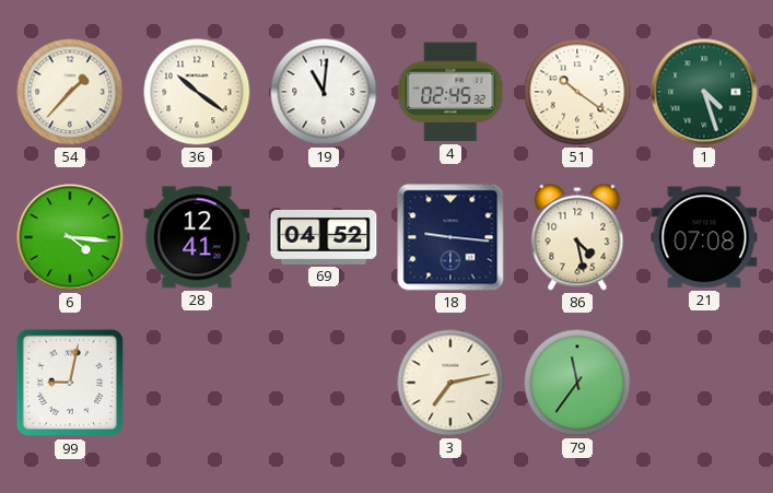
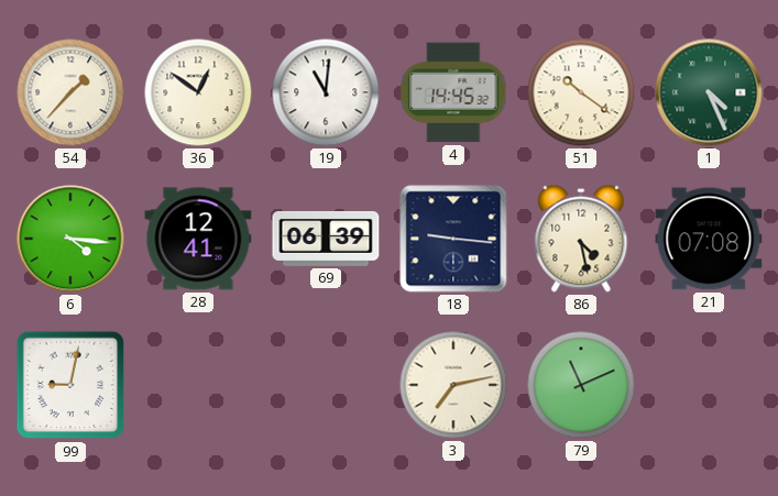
36: 10:21 -> 12:51
4: 02:45 -> 14:45
1: 4:27 -> 4:26
69: 04:52 -> 06:39
79: 11:36 -> 11:11
